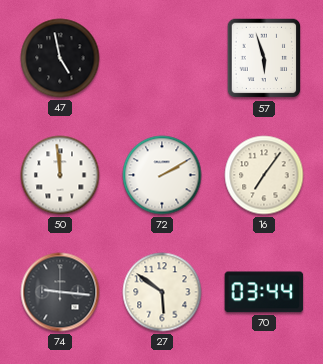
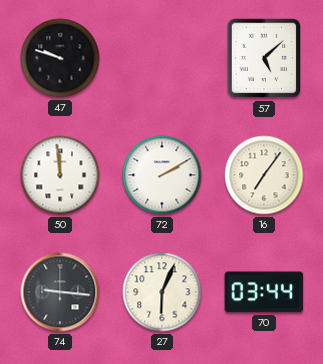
47: 4:58 -> 9:48
57: 5:57 -> 5:08
27: 5:51 -> 6:04
